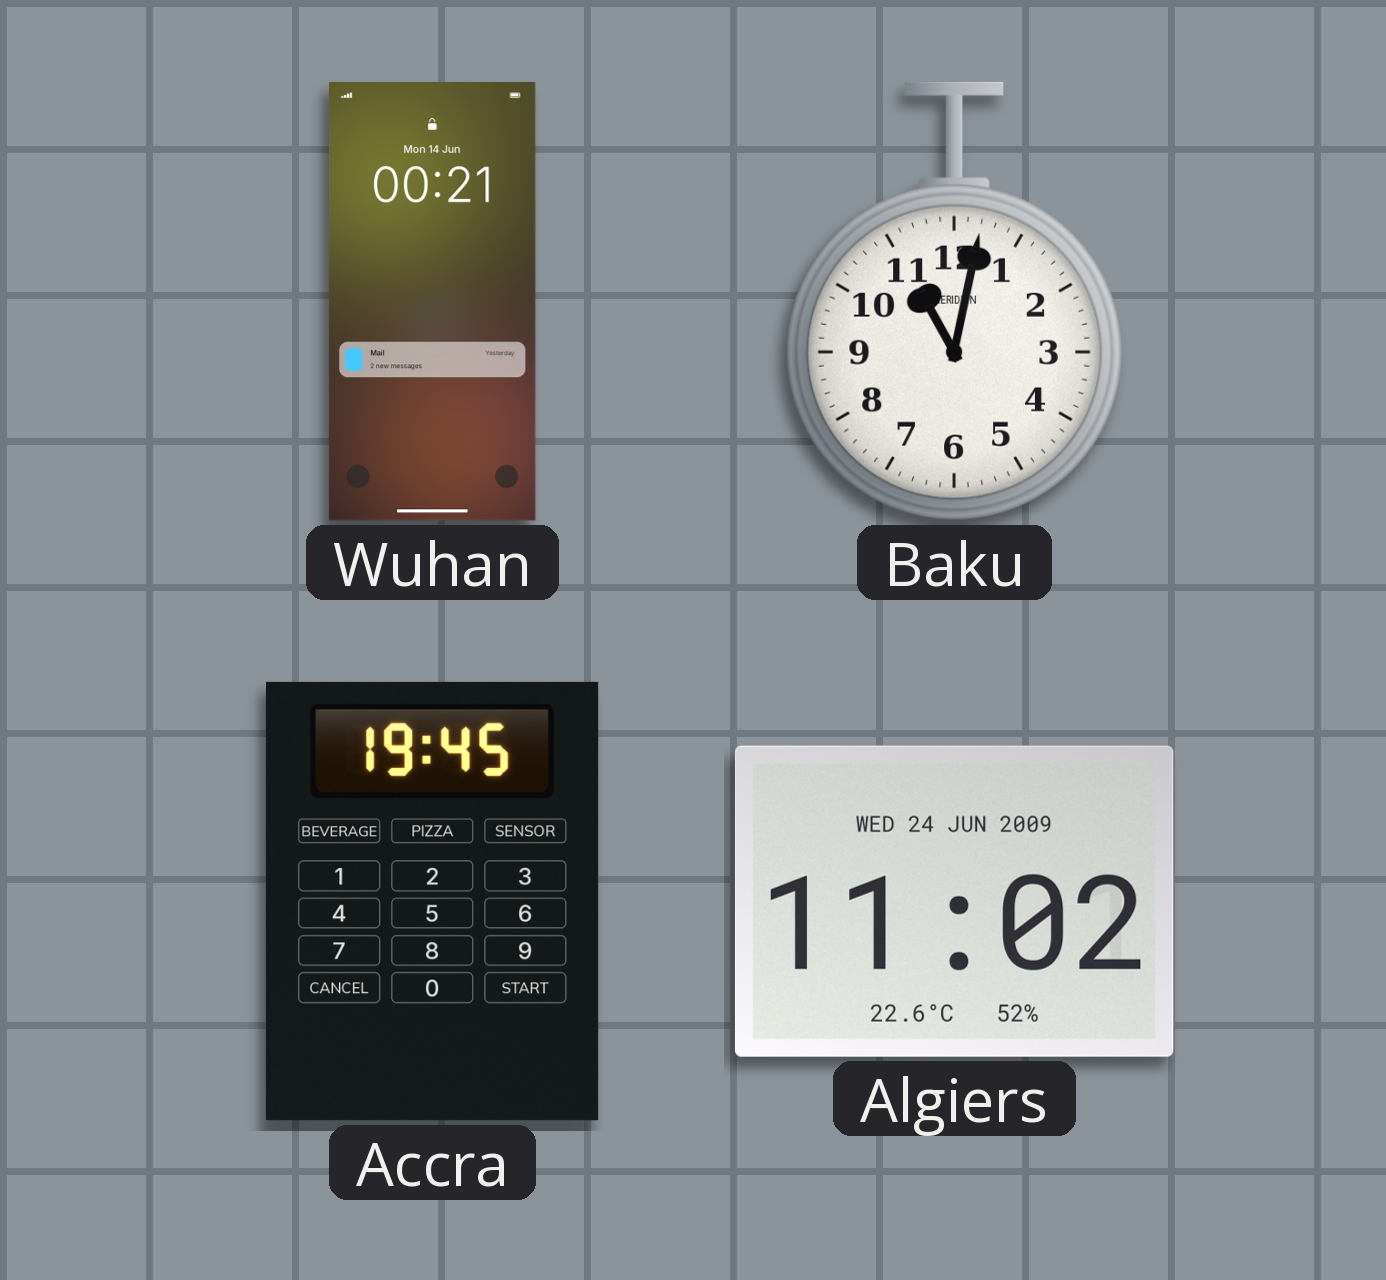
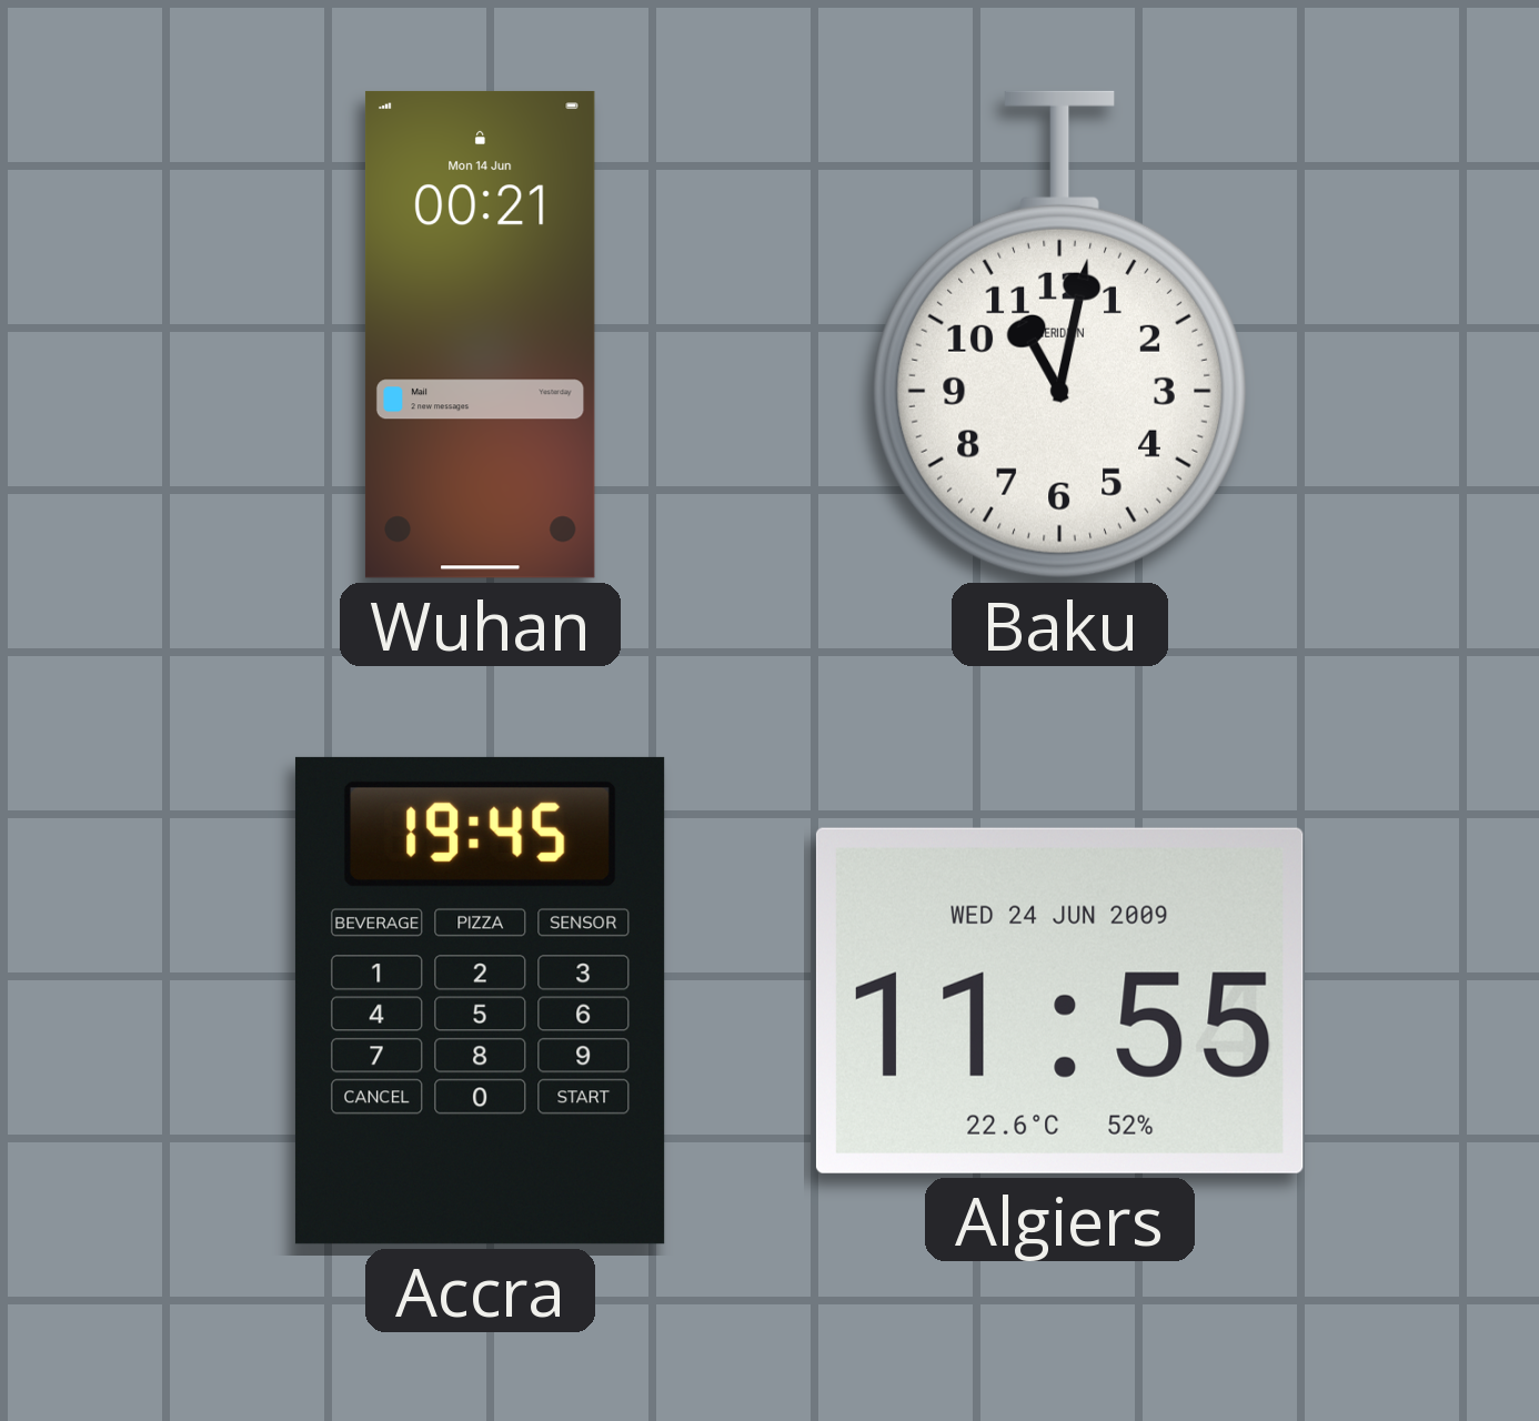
Algiers: 11:02 -> 11:55
